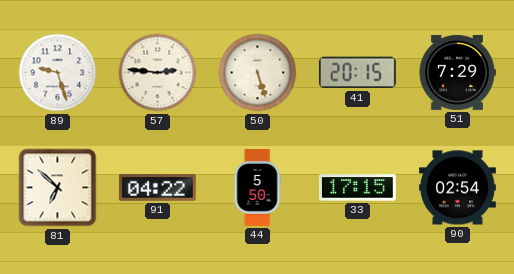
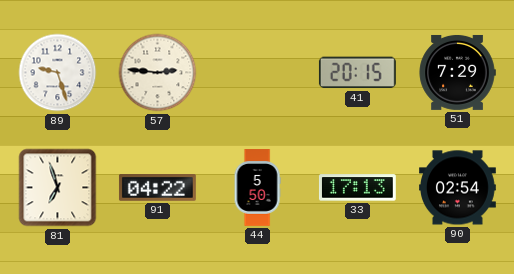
50: 5:27 -> none
81: 6:52 -> 6:57
33: 17:15 -> 17:13
